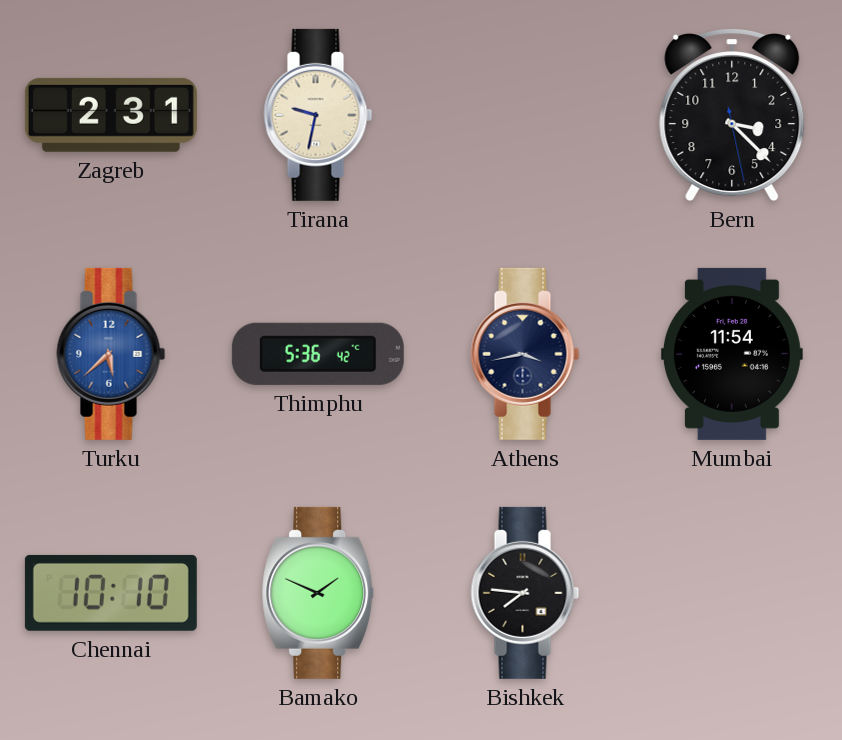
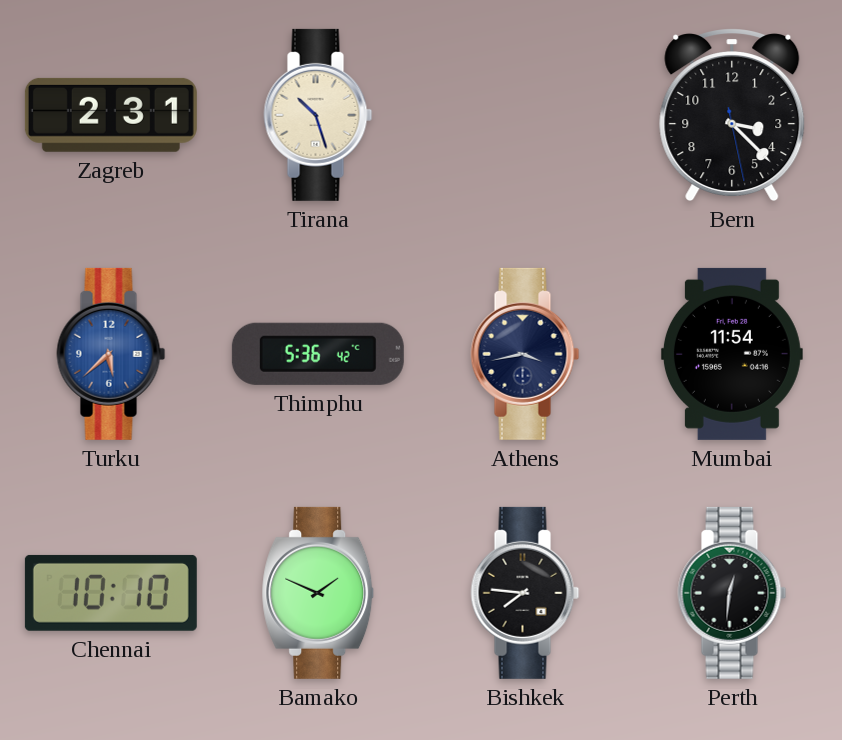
Tirana: 9:32 -> 10:27
Perth: none -> 12:31
